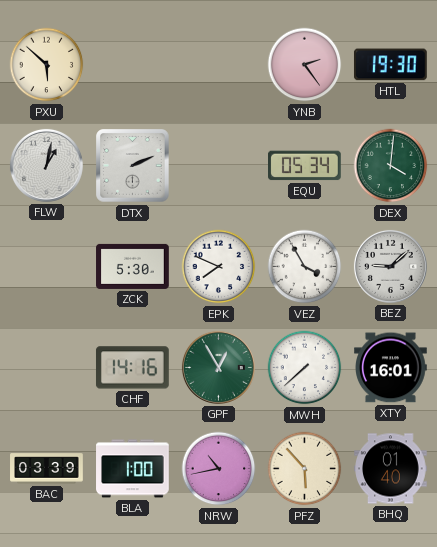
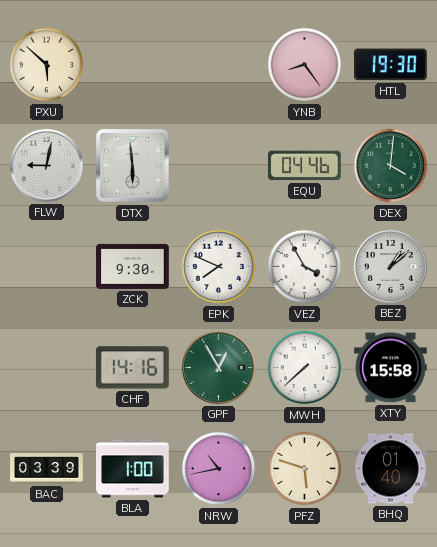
YNB: 2:24 -> 8:24
FLW: 1:02 -> 9:02
DTX: 2:11 -> 5:59
EQU: 05:34 -> 04:46
ZCK: 5:30 -> 9:30
BEZ: 9:08 -> 1:08
XTY: 16:01 -> 15:58
PFZ: 5:53 -> 5:48
